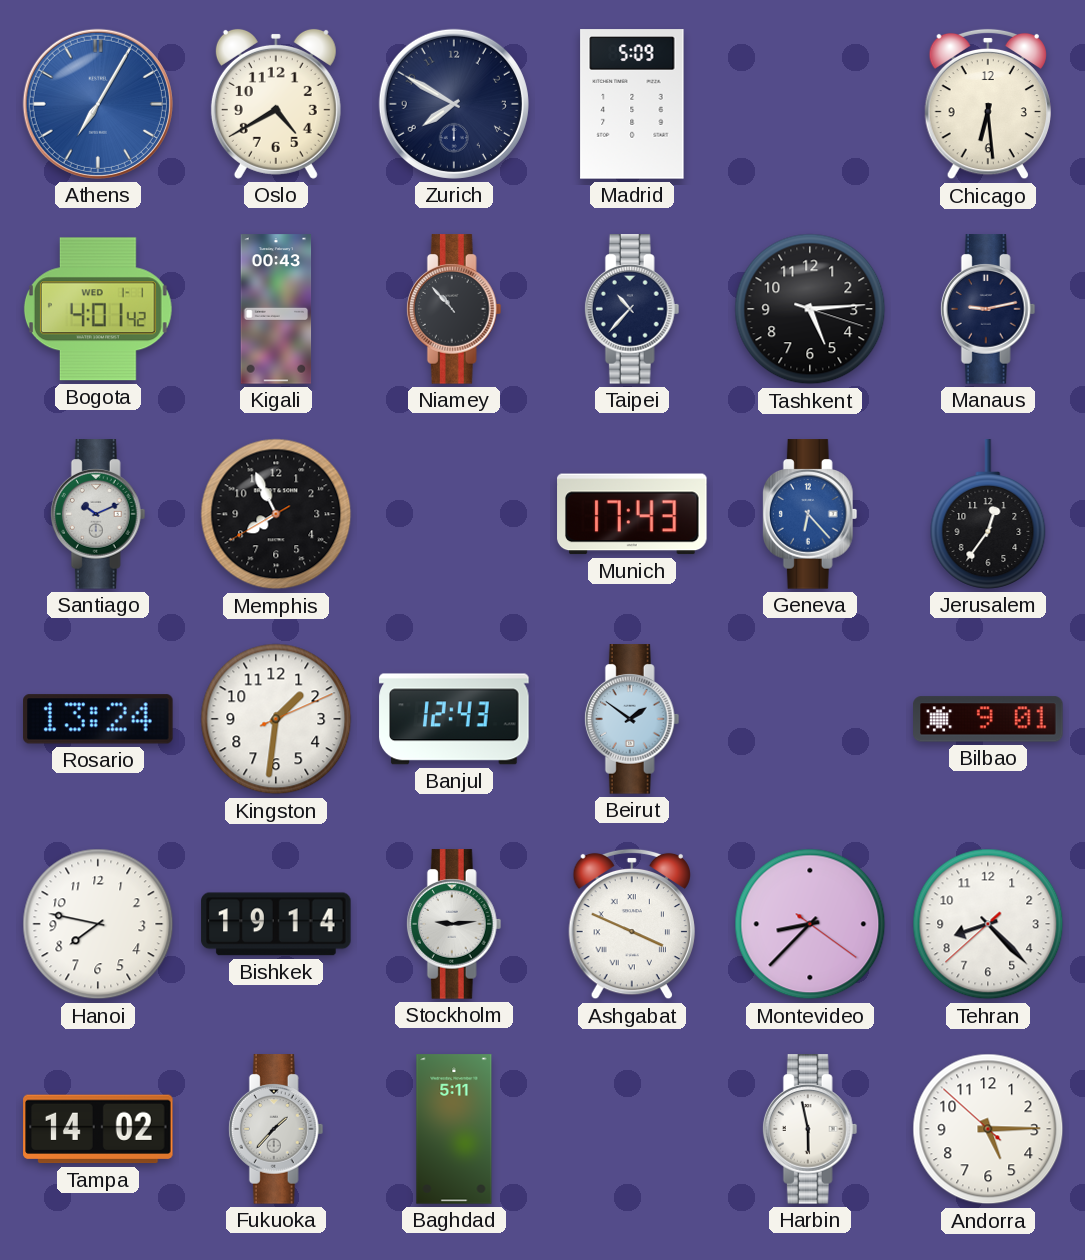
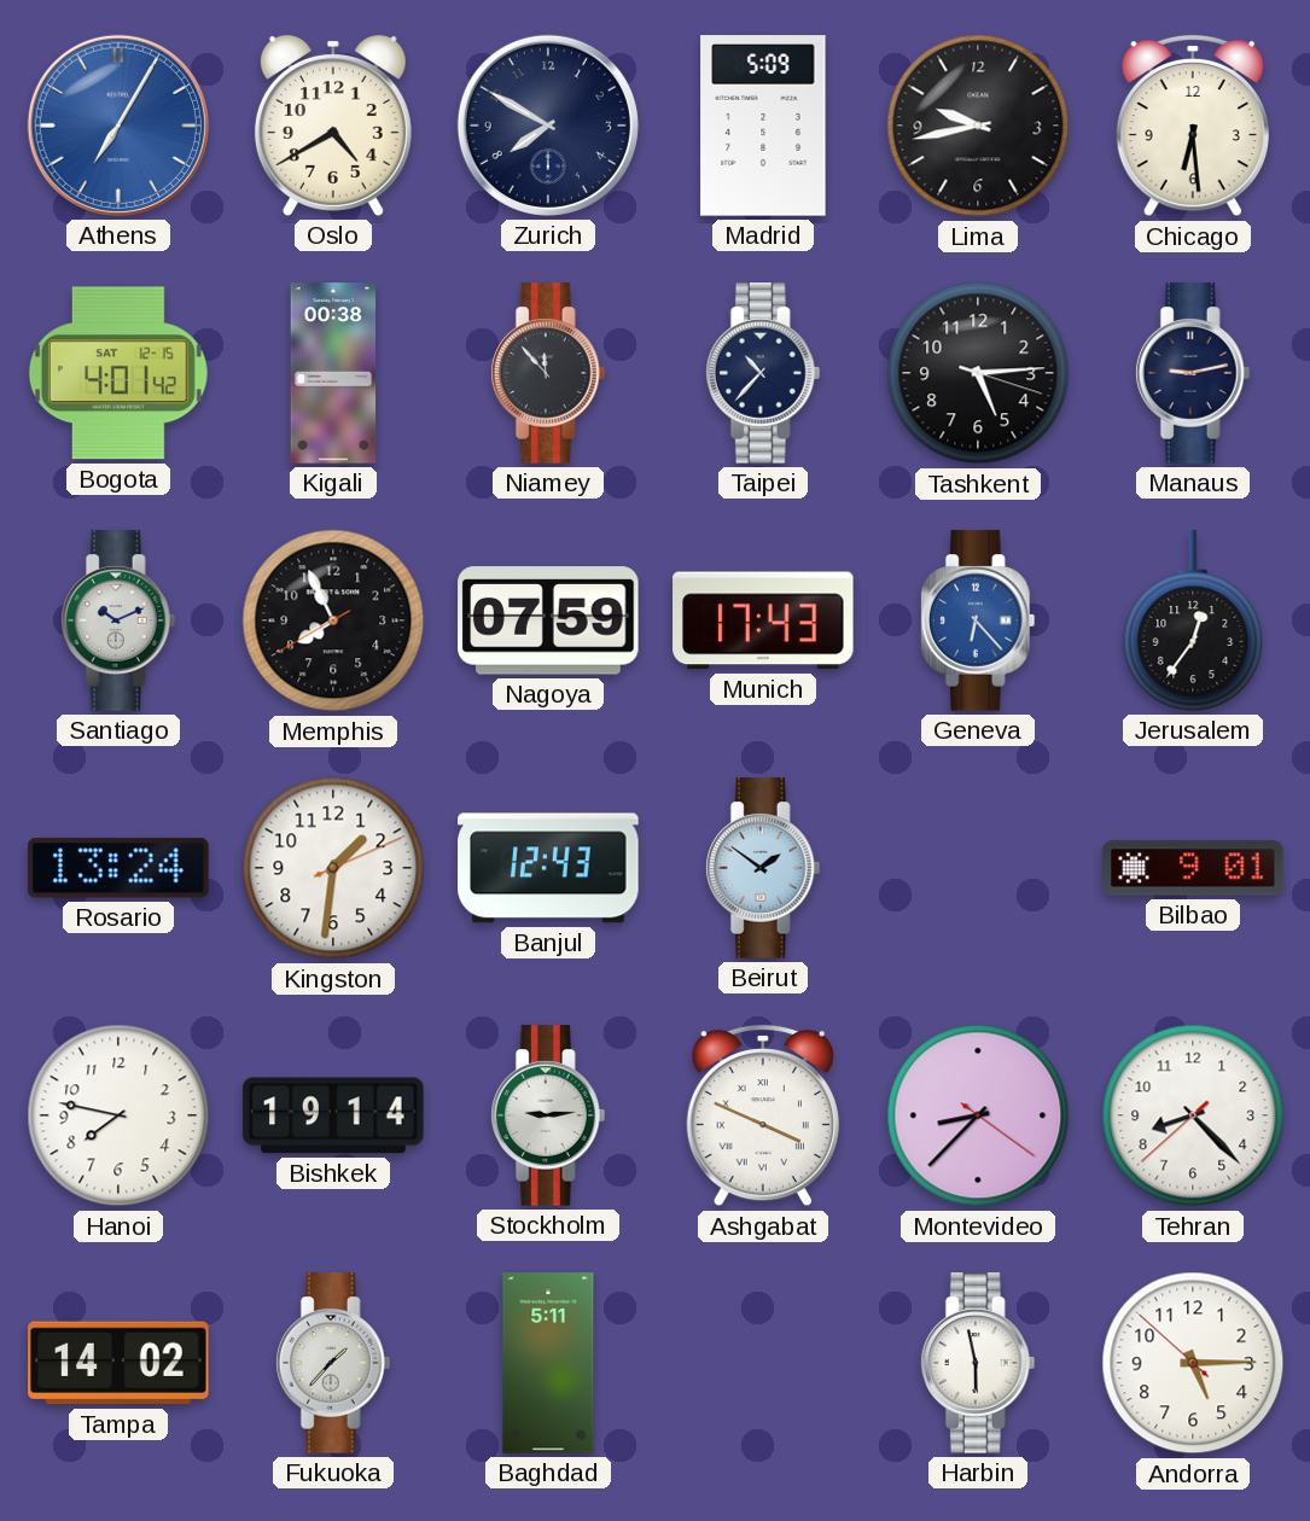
Lima: none -> 9:43
Bogota date: WED 1-1 -> SAT 12-15
Kigali: 00:43 -> 00:38
Niamey: 10:53 -> 11:53
Nagoya: none -> 07:59
